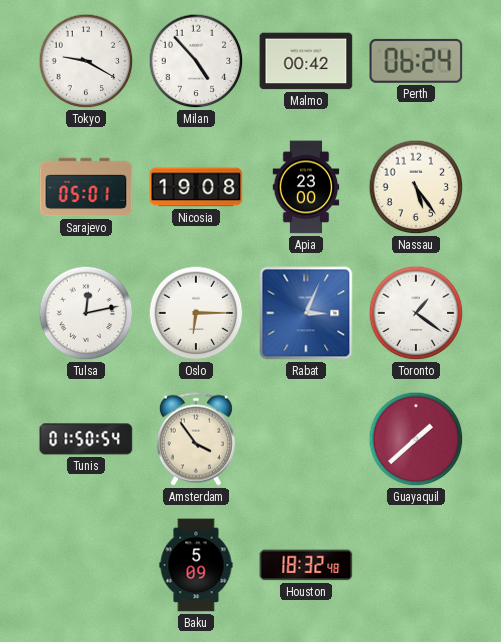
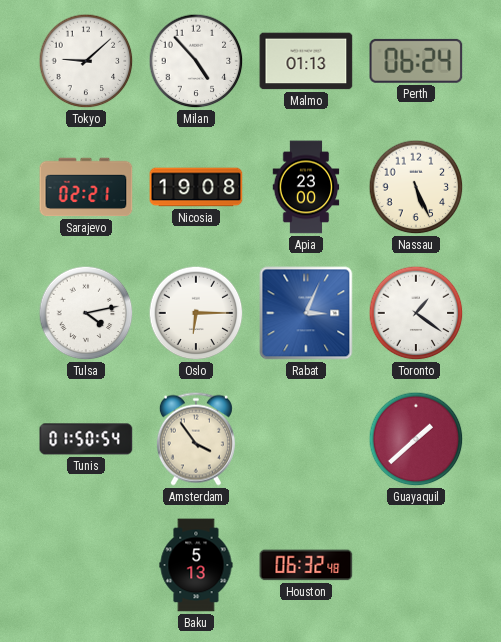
Tokyo: 9:20 -> 9:08
Malmo: 00:42 -> 01:13
Sarajevo: 05:01 -> 02:21
Nassau: 5:24 -> 5:26
Tulsa: 12:13 -> 4:13
Baku: 5:09 -> 5:13
Houston: 18:32 -> 06:32
